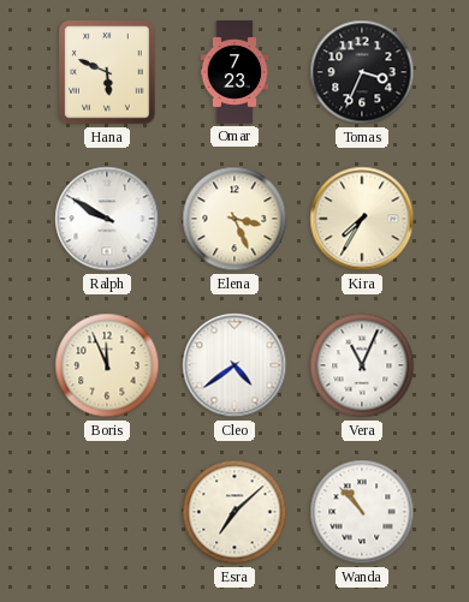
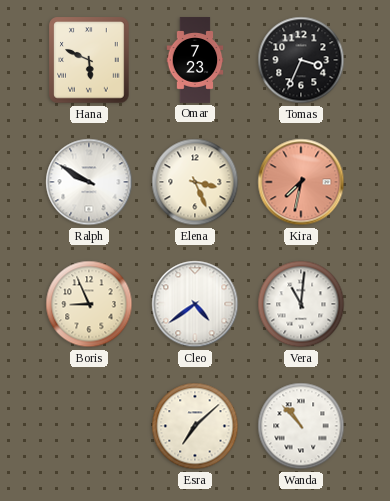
Kira: 7:35 -> 7:32
Kira dial: cream -> salmon
Boris: 11:56 -> 8:56
Vera: 11:04 -> 11:01
